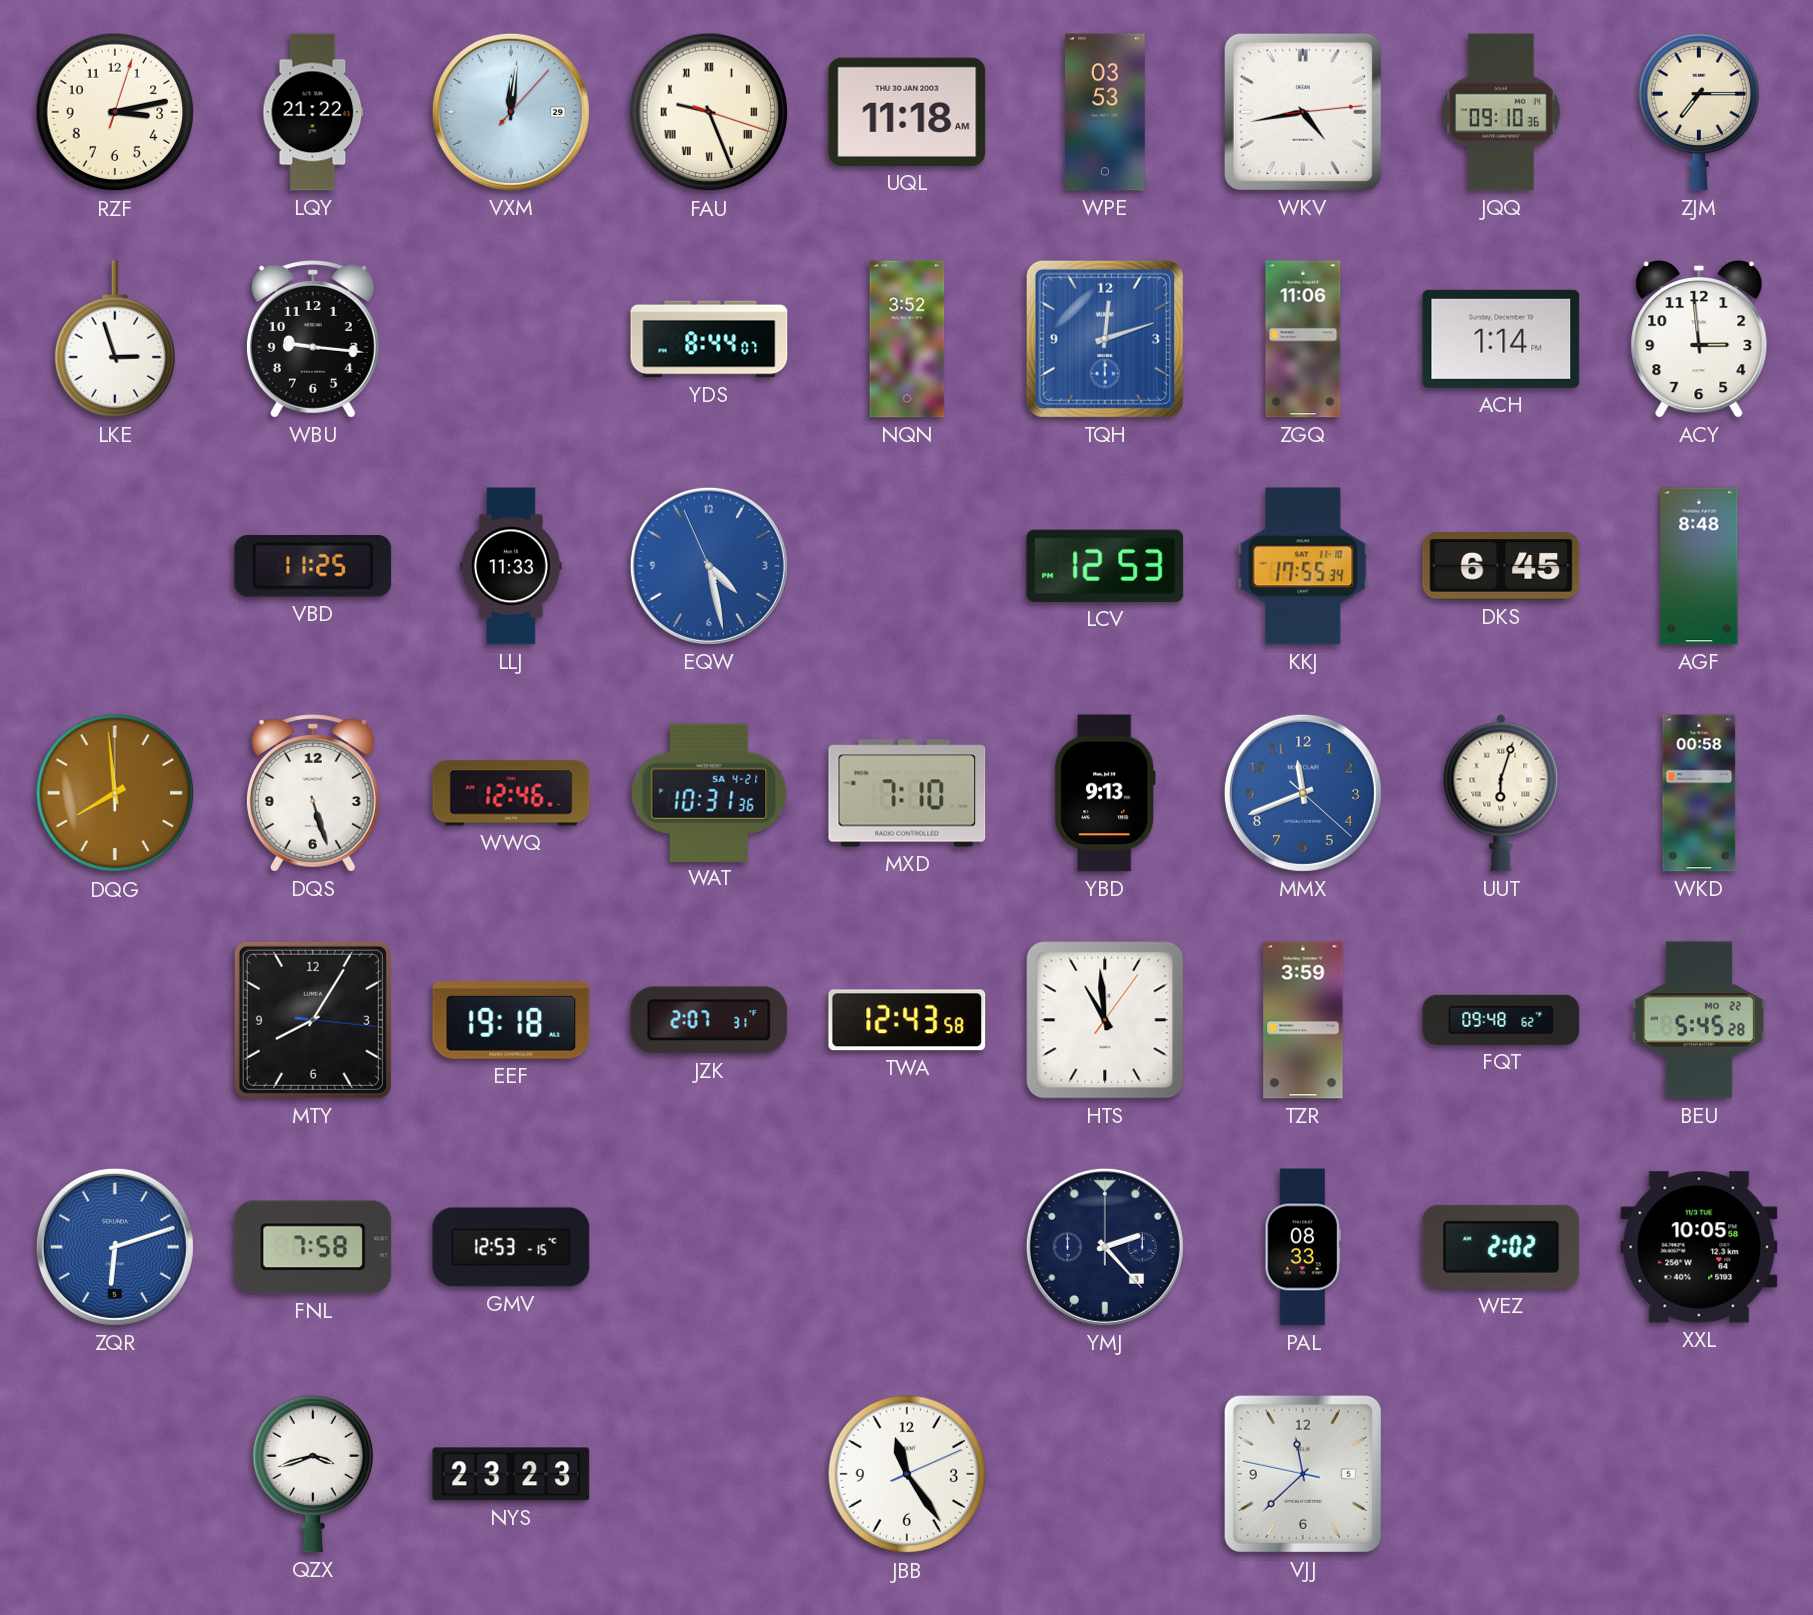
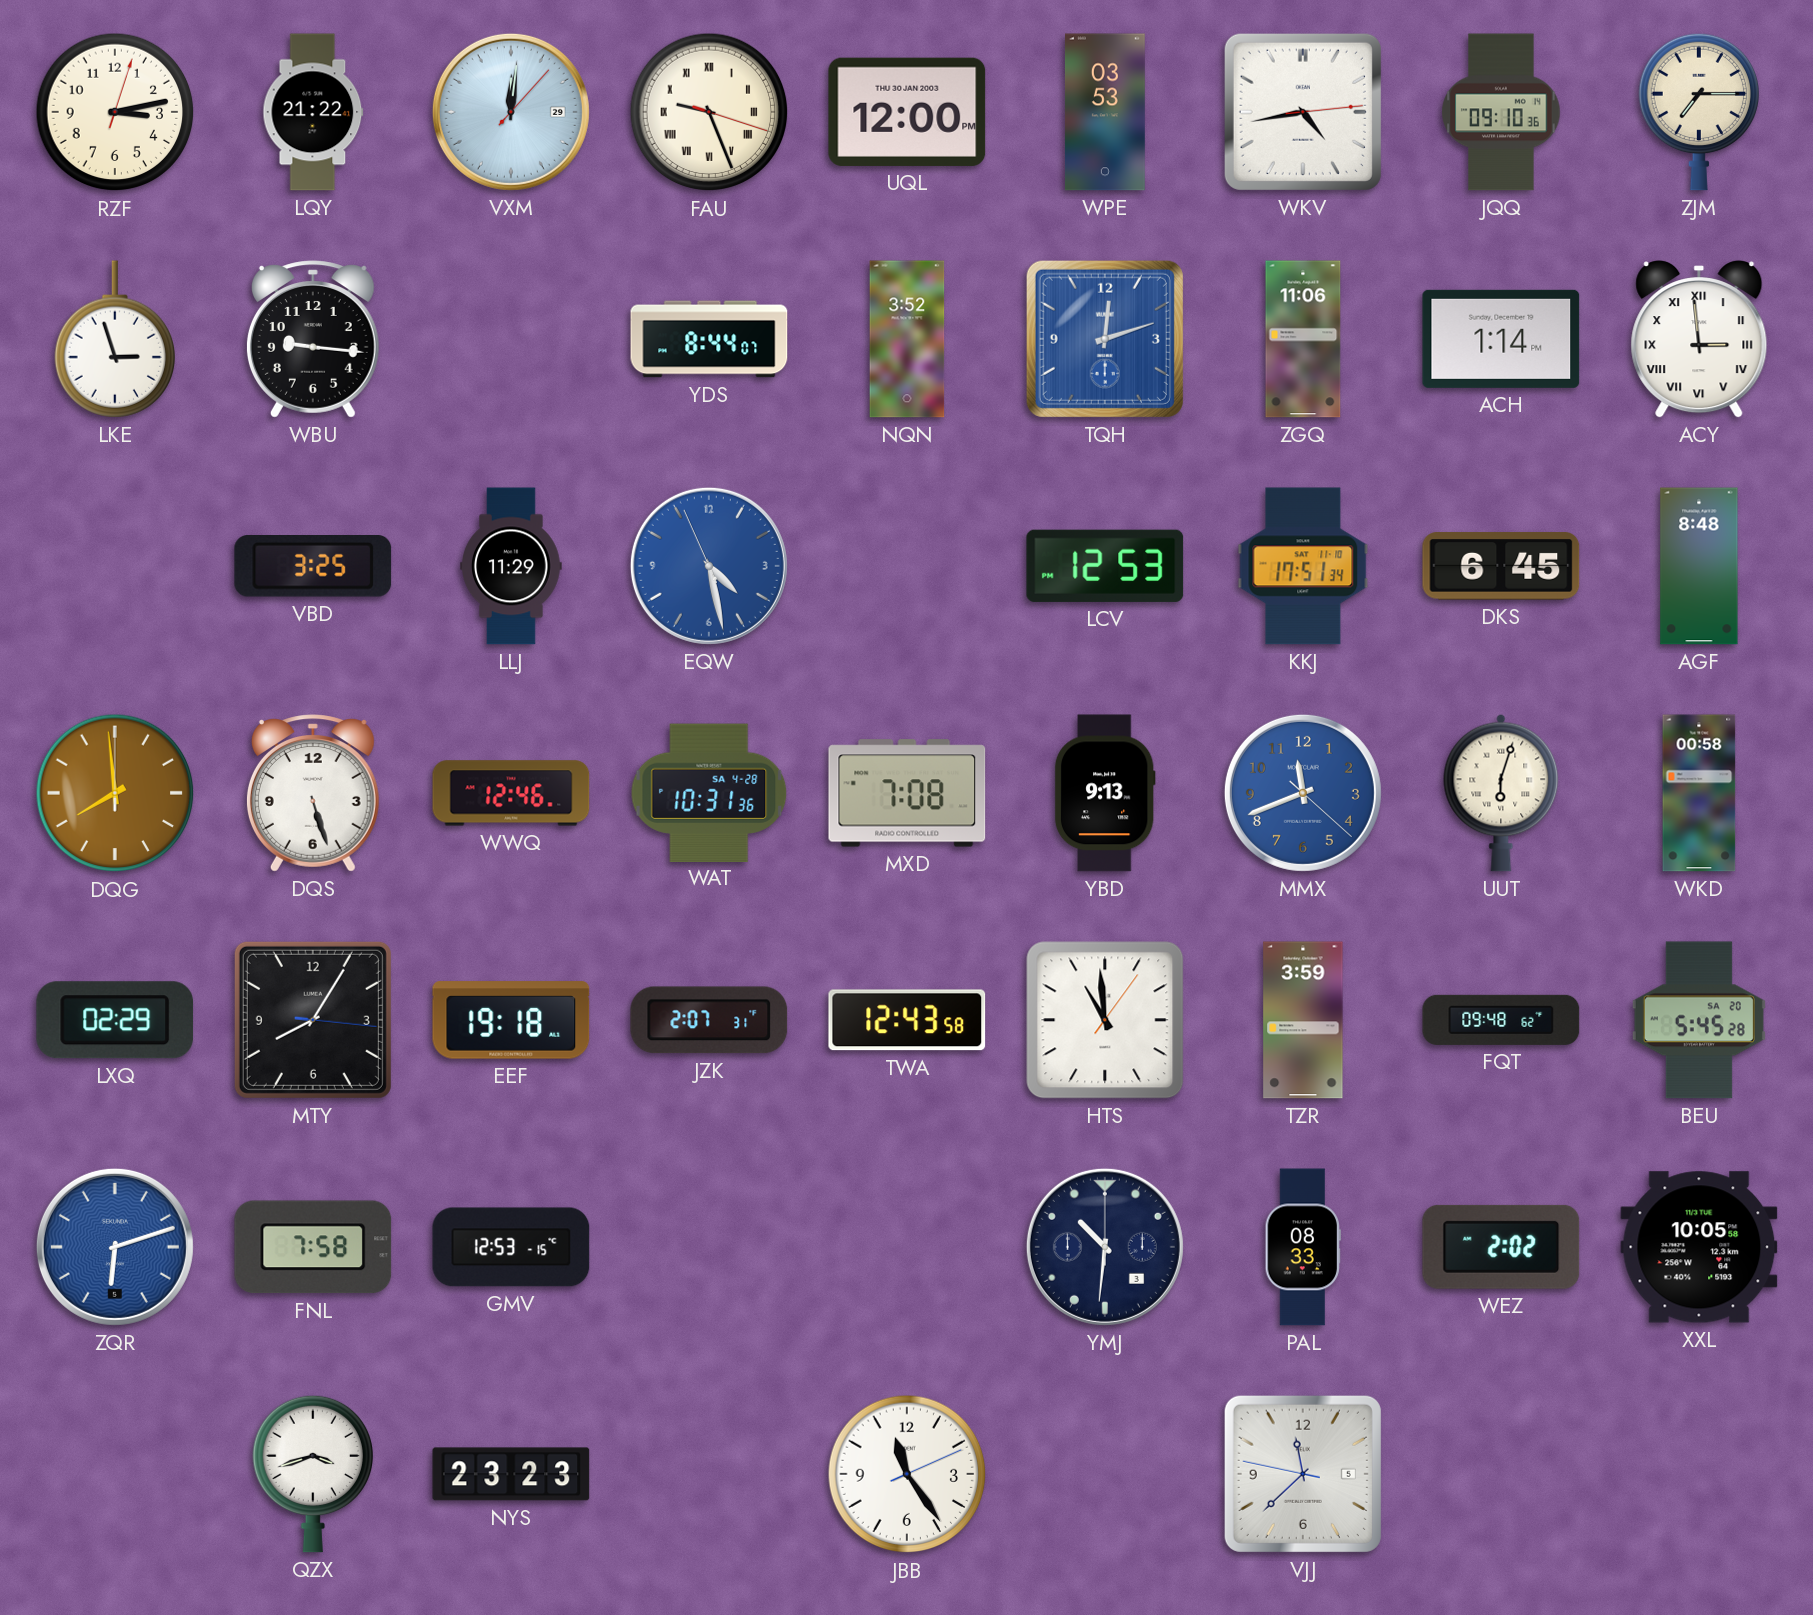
UQL: 11:18 -> 12:00
ACY numerals: Arabic -> Roman
VBD: 11:25 -> 3:25
LLJ: 11:33 -> 11:29
KKJ: 17:55 -> 17:51
WAT date: SA 4-21 -> SA 4-28
MXD: 7:10 -> 7:08
LXQ: none -> 02:29
BEU date: MO 22 -> SA 20
YMJ: 2:23 -> 10:31
